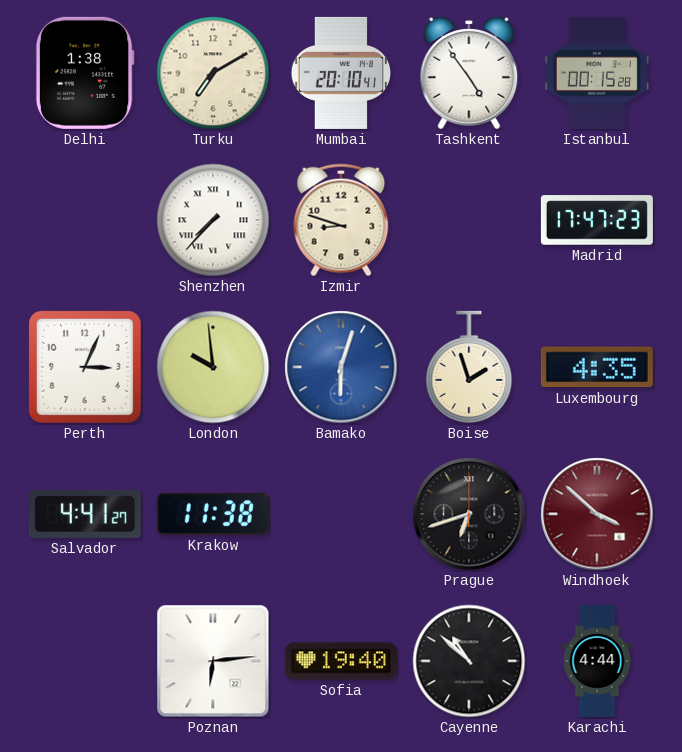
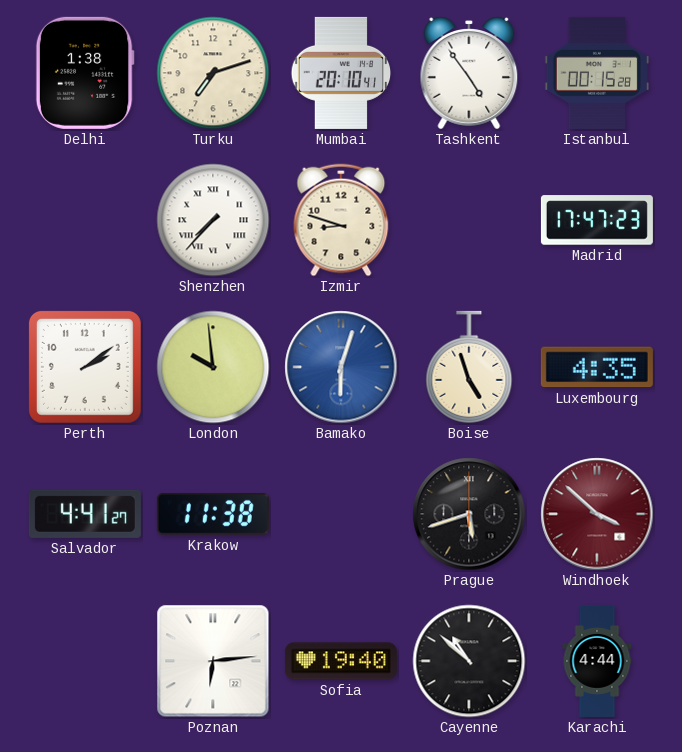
Turku: 7:10 -> 7:12
Perth: 3:04 -> 2:09
Boise: 1:57 -> 4:57
Prague: 6:42 -> 5:42
